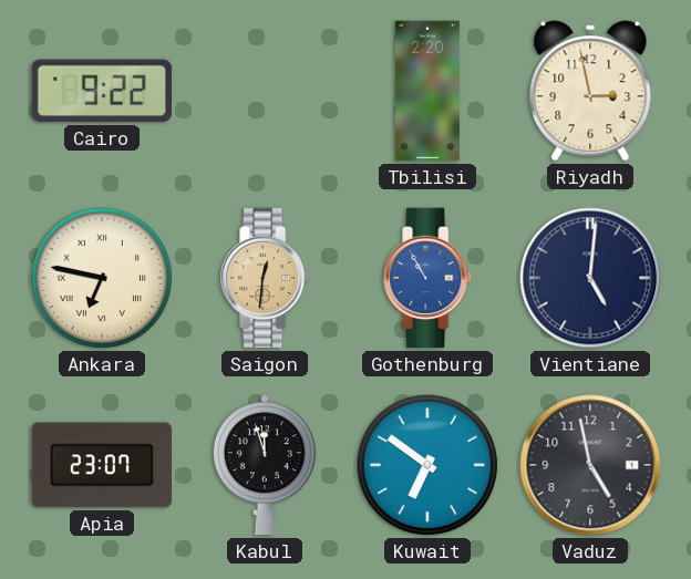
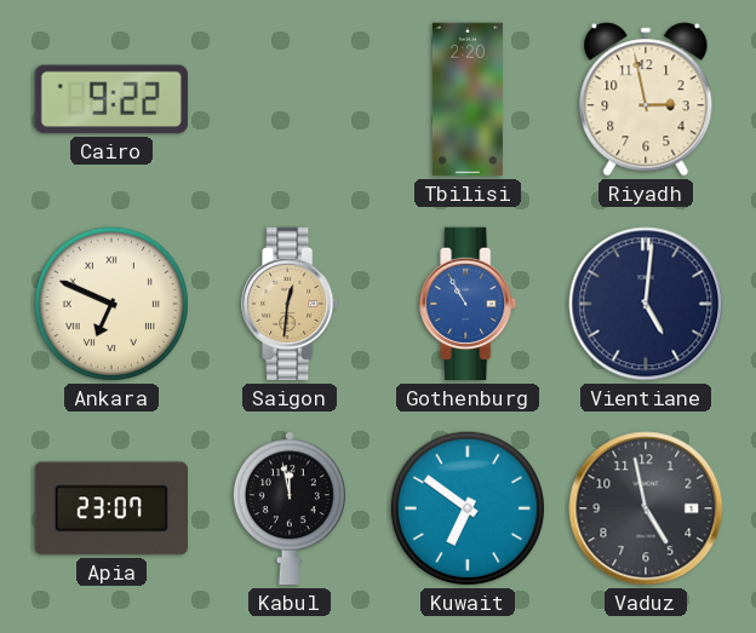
Ankara: 6:47 -> 6:49
Kabul: 11:57 -> 11:58
